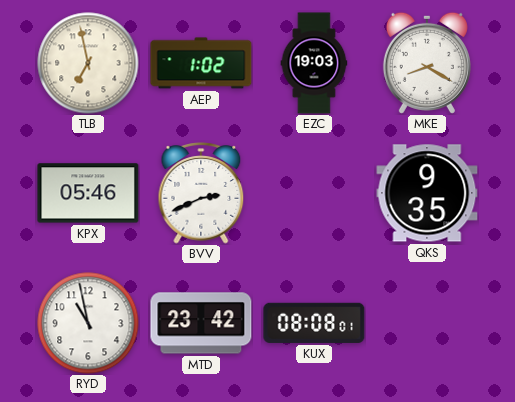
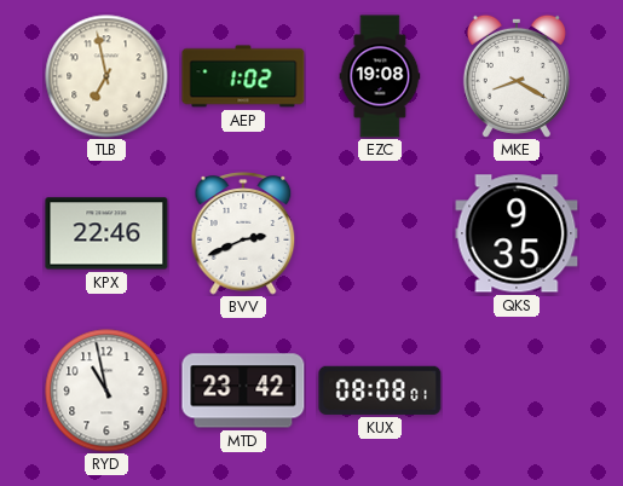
EZC: 19:03 -> 19:08
KPX: 05:46 -> 22:46
